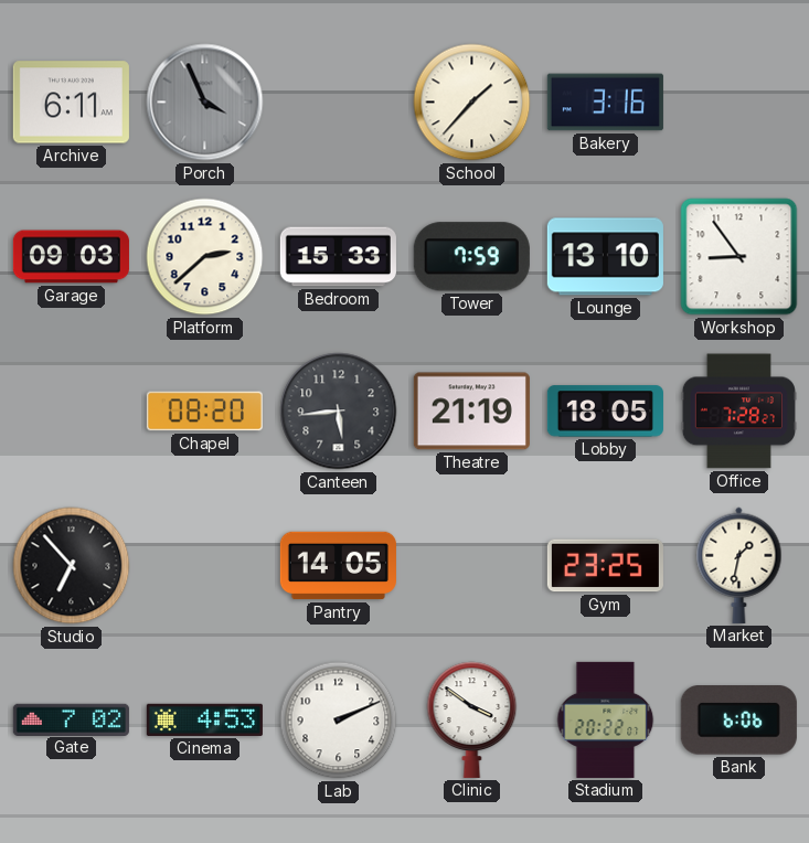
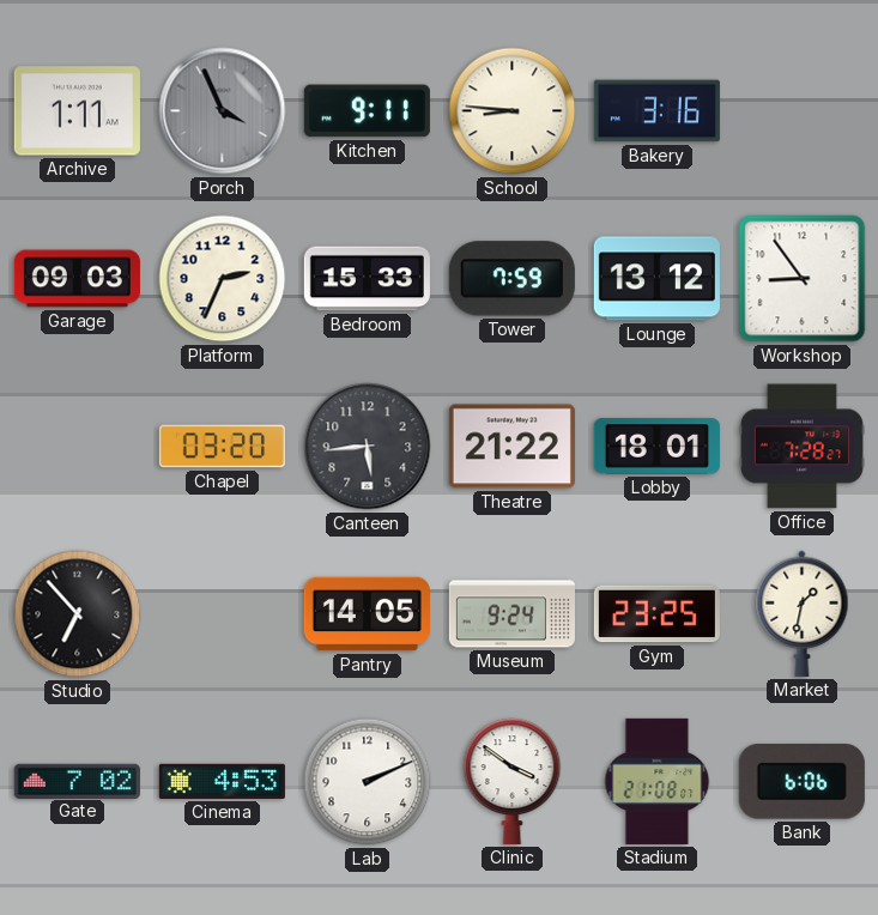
Archive: 6:11 -> 1:11
Kitchen: none -> 9:11
School: 1:37 -> 8:46
Platform: 2:38 -> 2:34
Lounge: 13:10 -> 13:12
Chapel: 08:20 -> 03:20
Theatre: 21:19 -> 21:22
Lobby: 18:05 -> 18:01
Museum: none -> 9:24
Stadium: 20:22 -> 21:08
